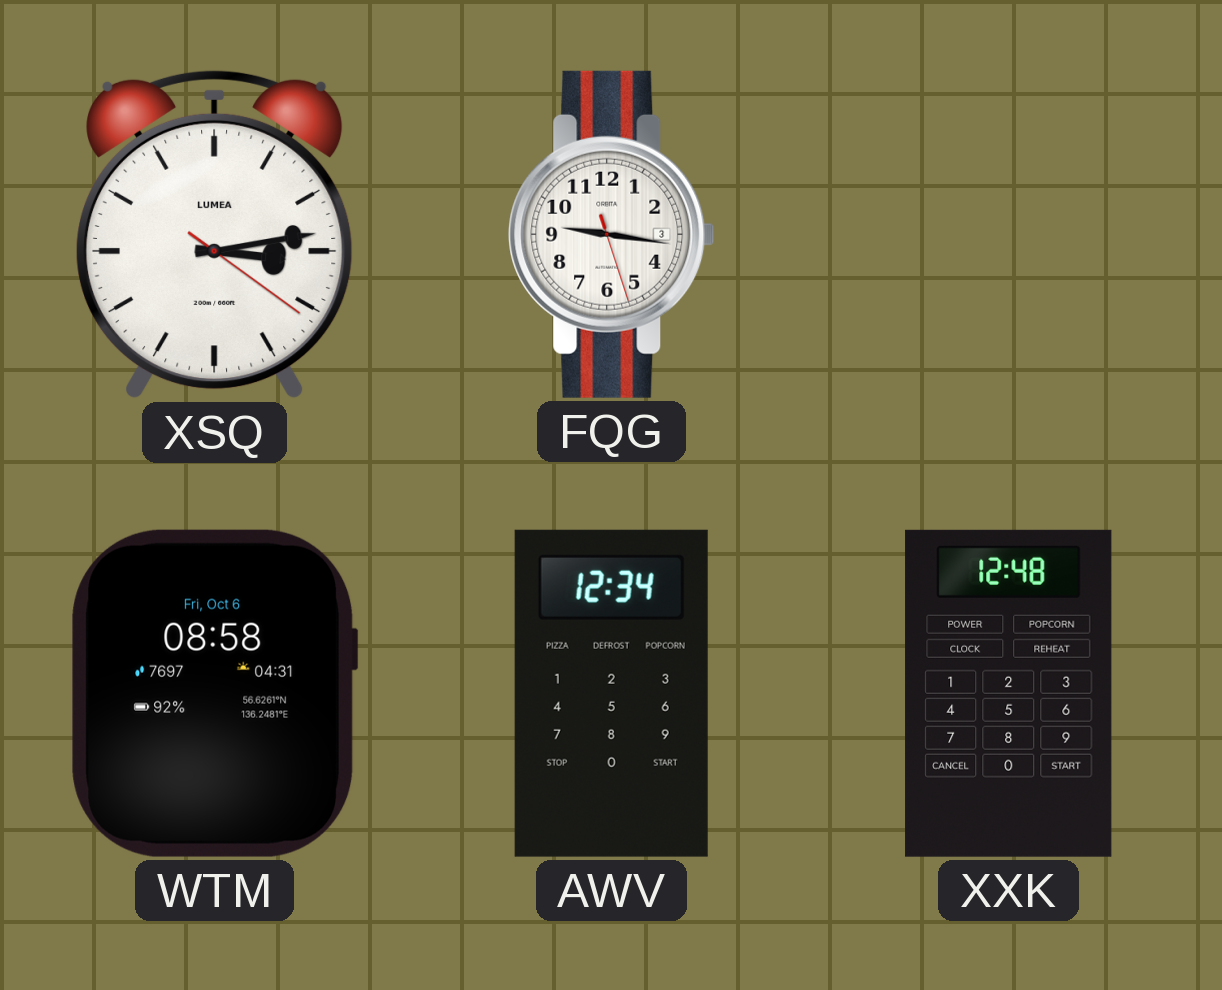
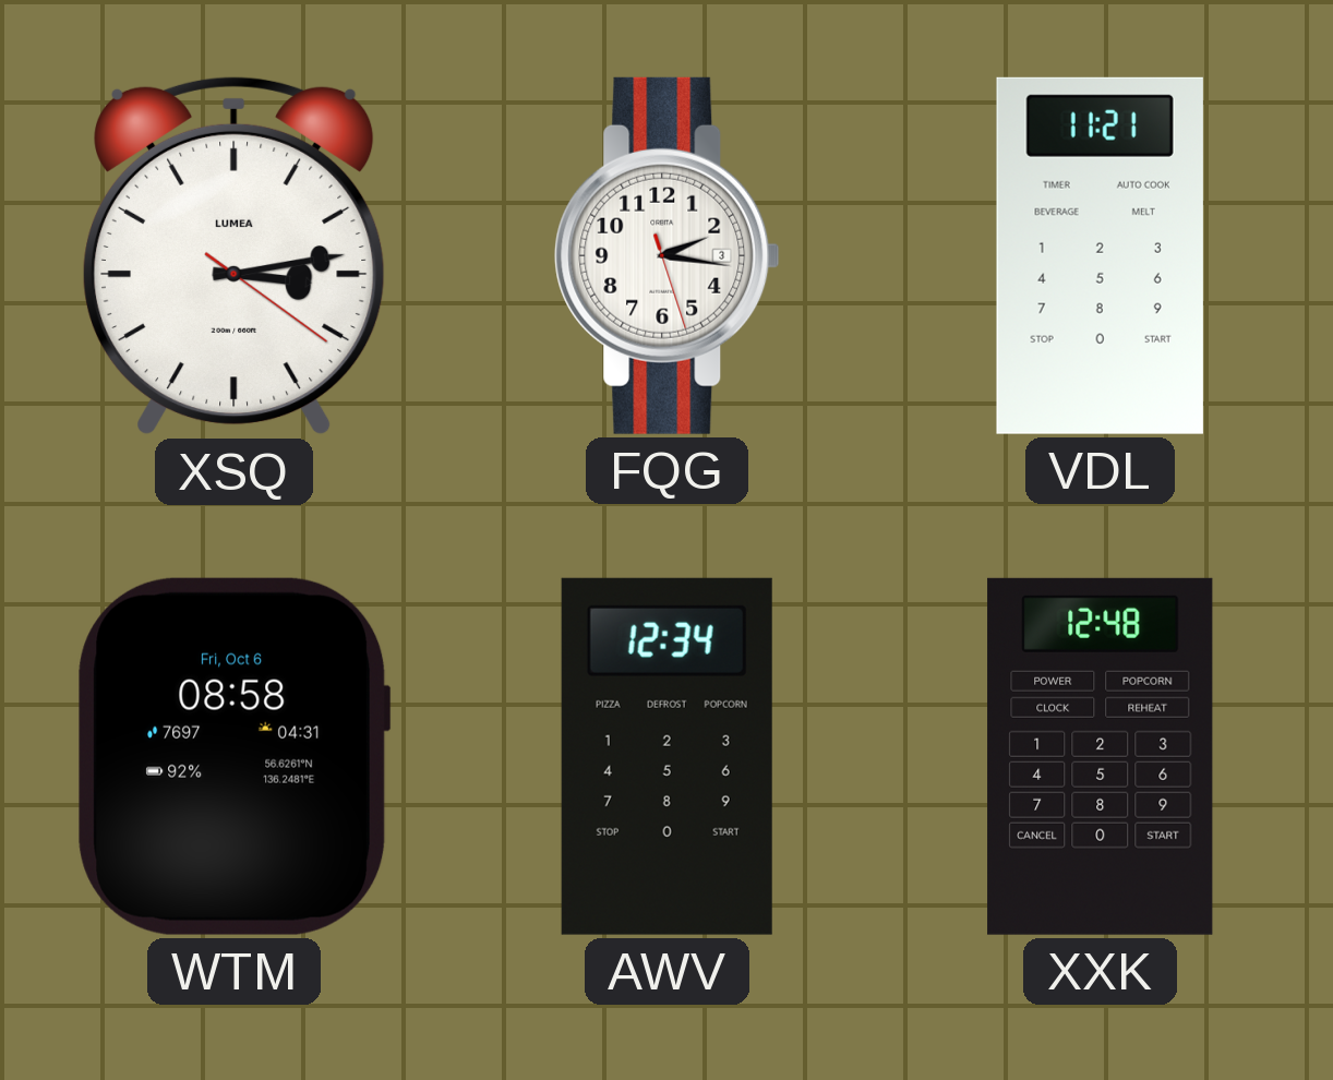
FQG: 9:16 -> 2:16
VDL: none -> 11:21
